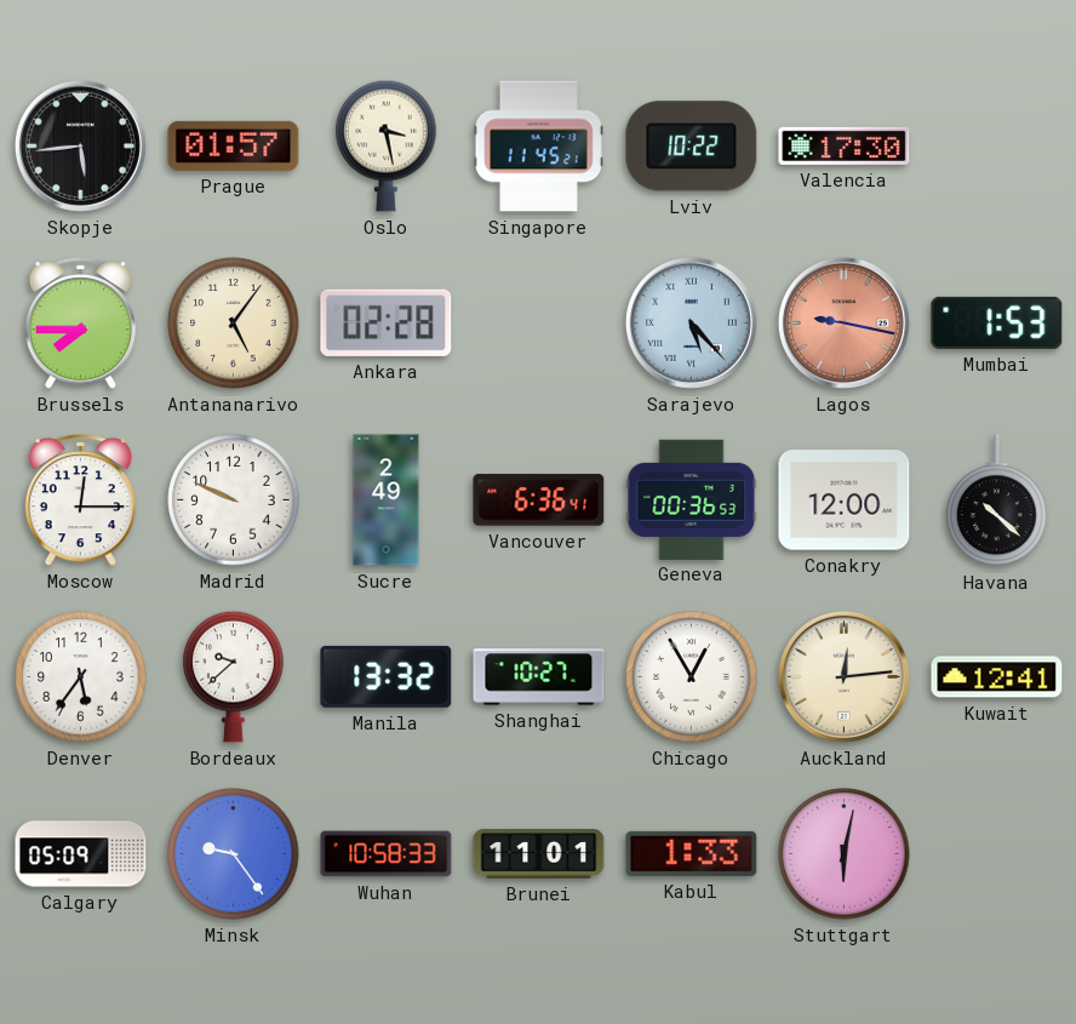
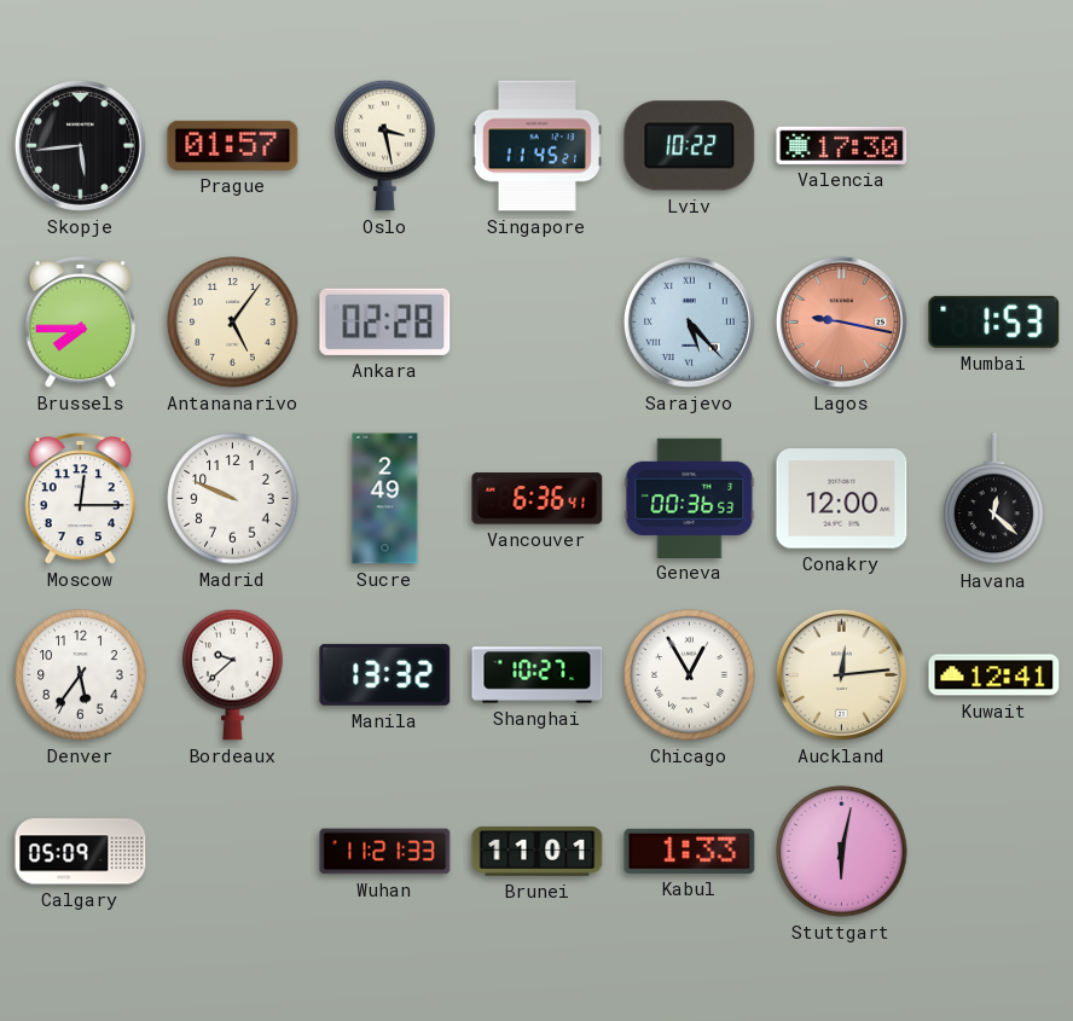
Havana: 10:22 -> 12:22
Minsk: 9:24 -> none
Wuhan: 10:58 -> 11:21
